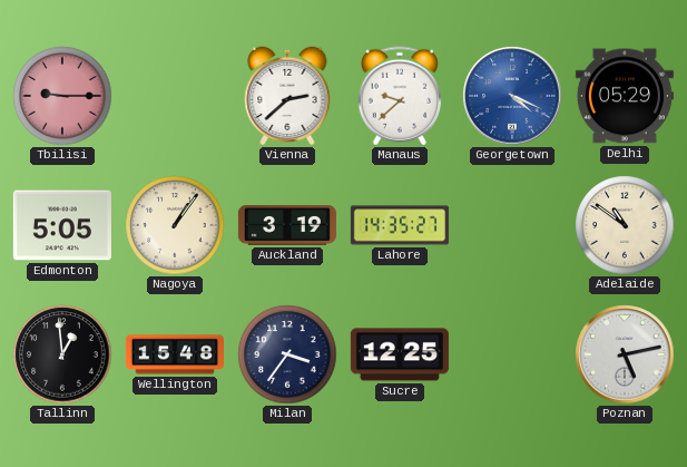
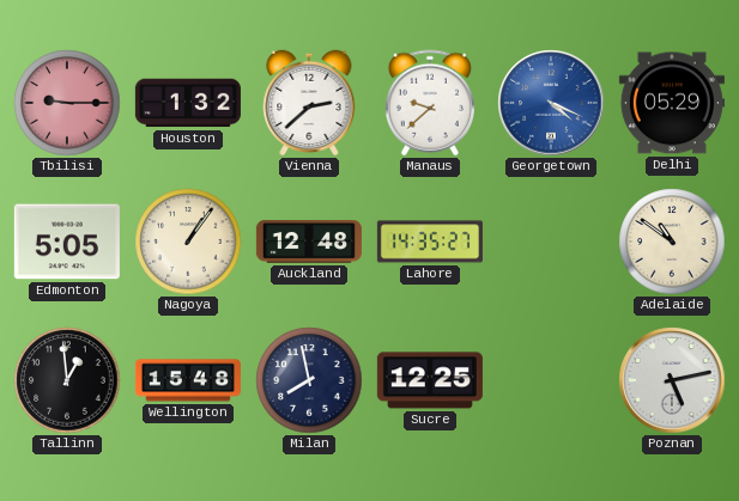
Houston: none -> 1:32
Auckland: 3:19 -> 12:48
Milan: 3:36 -> 7:58
